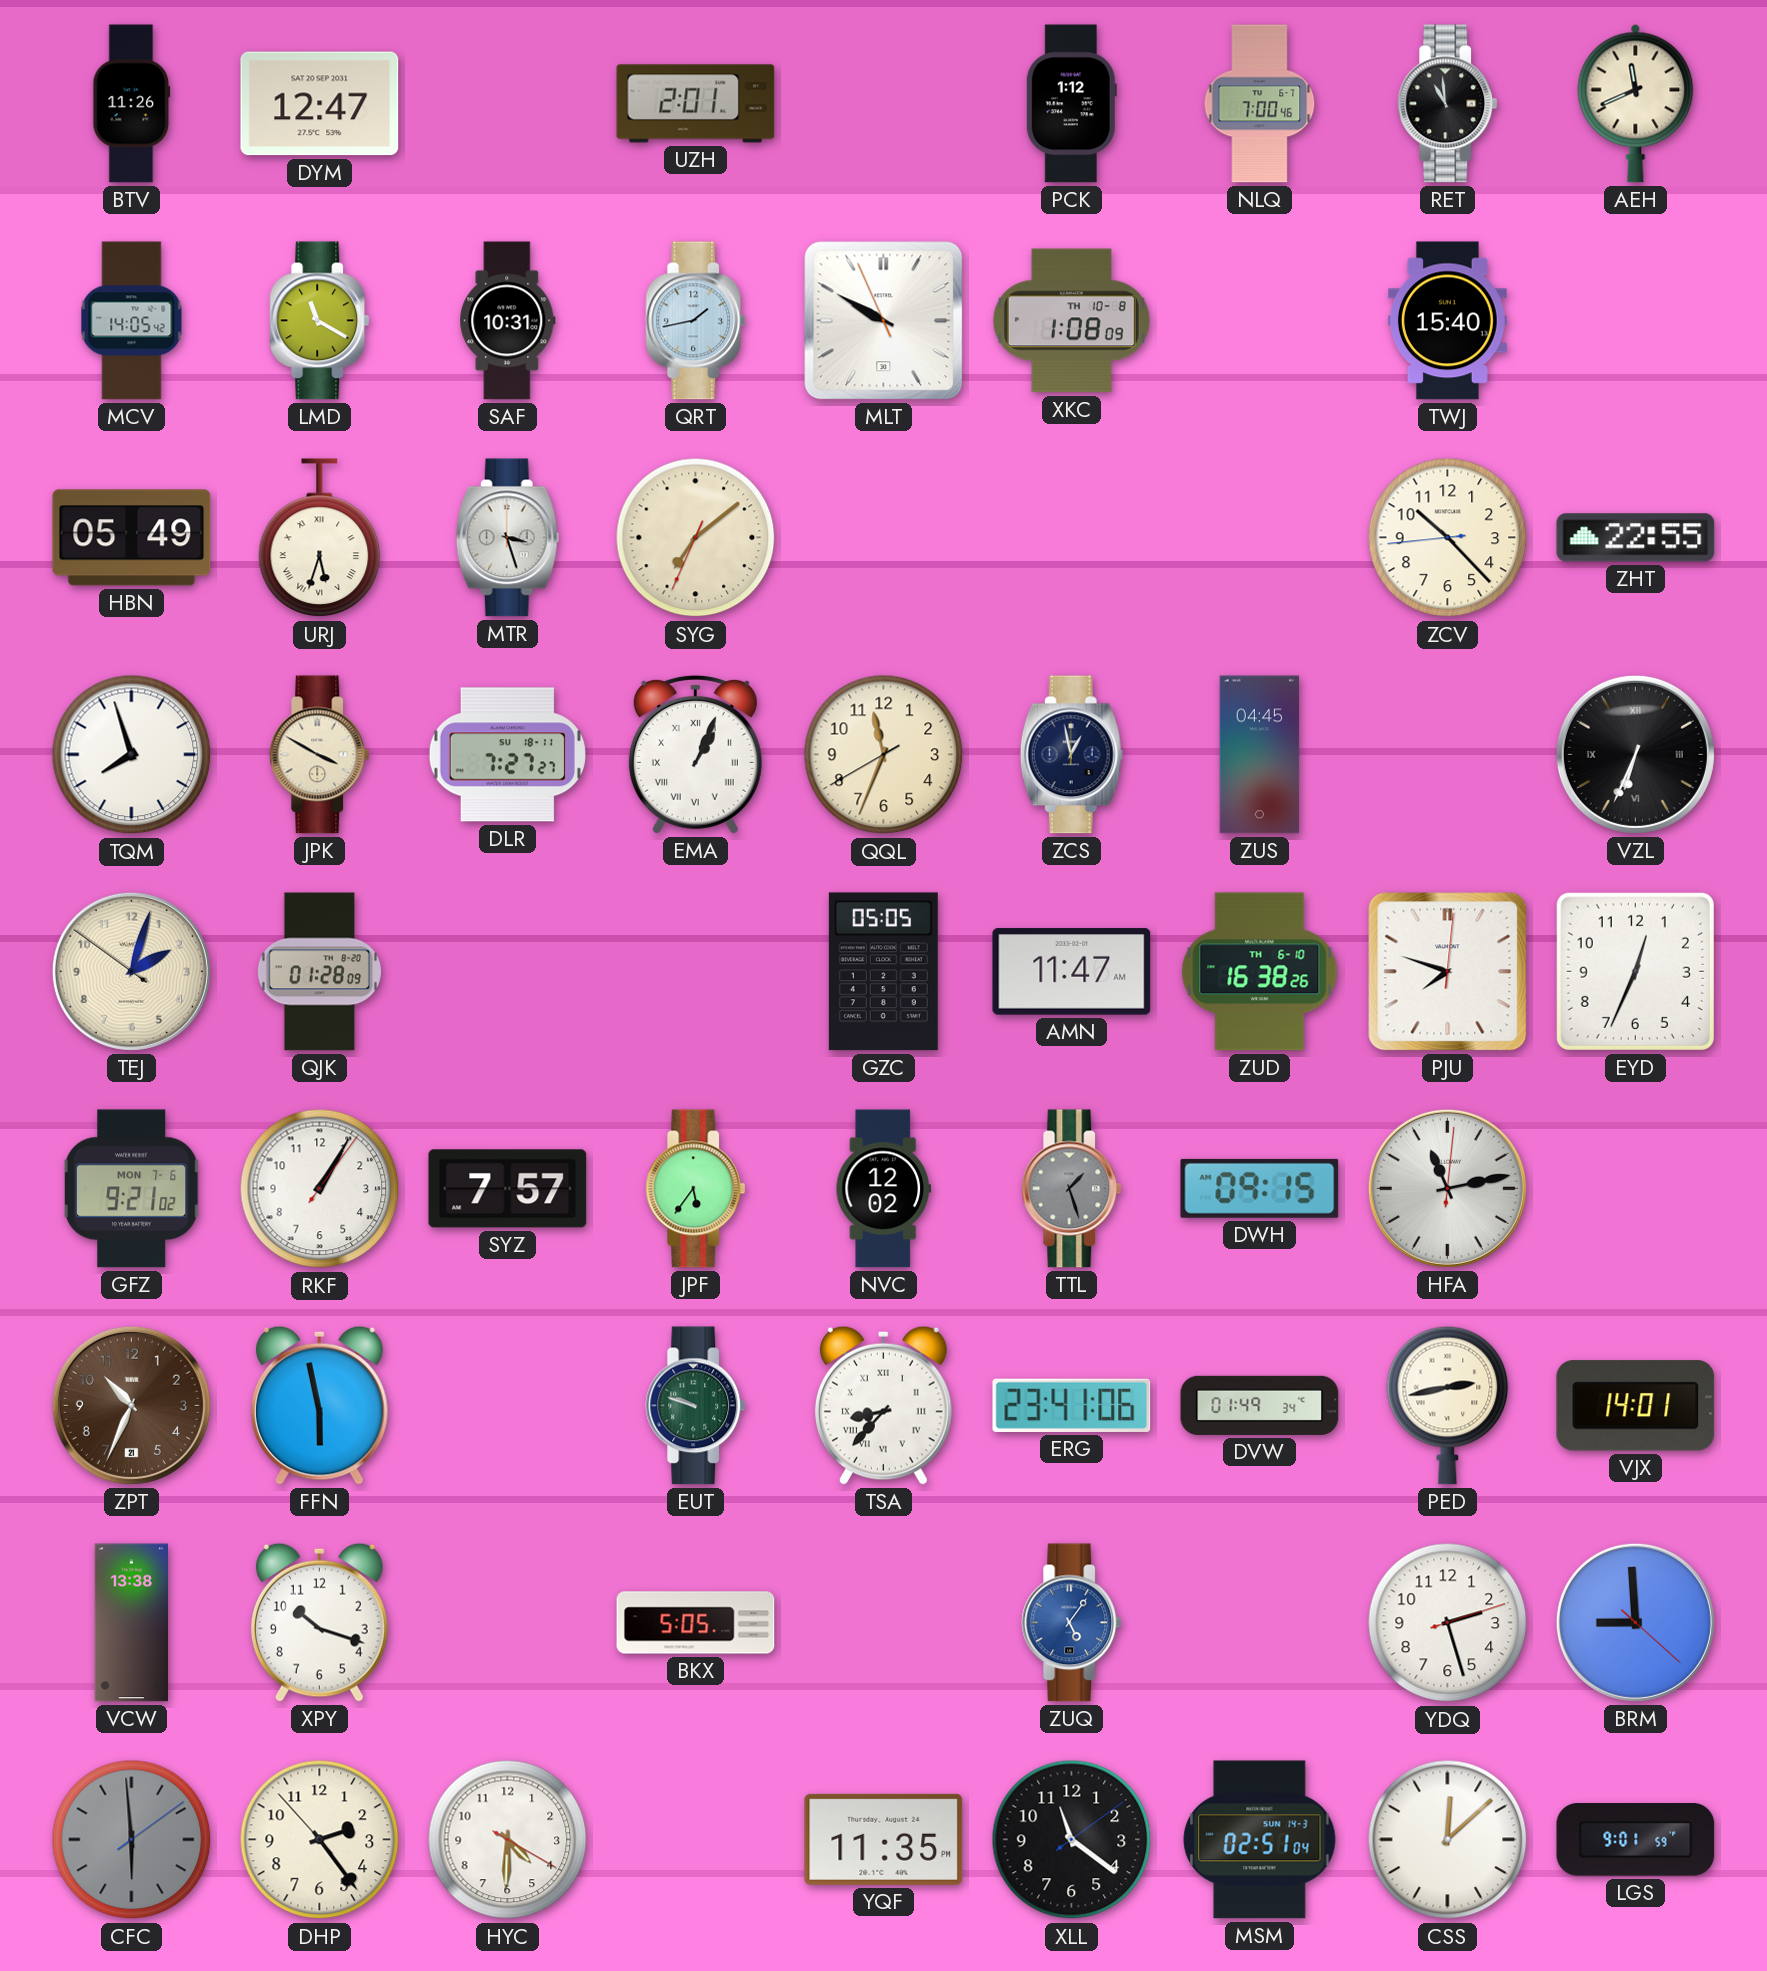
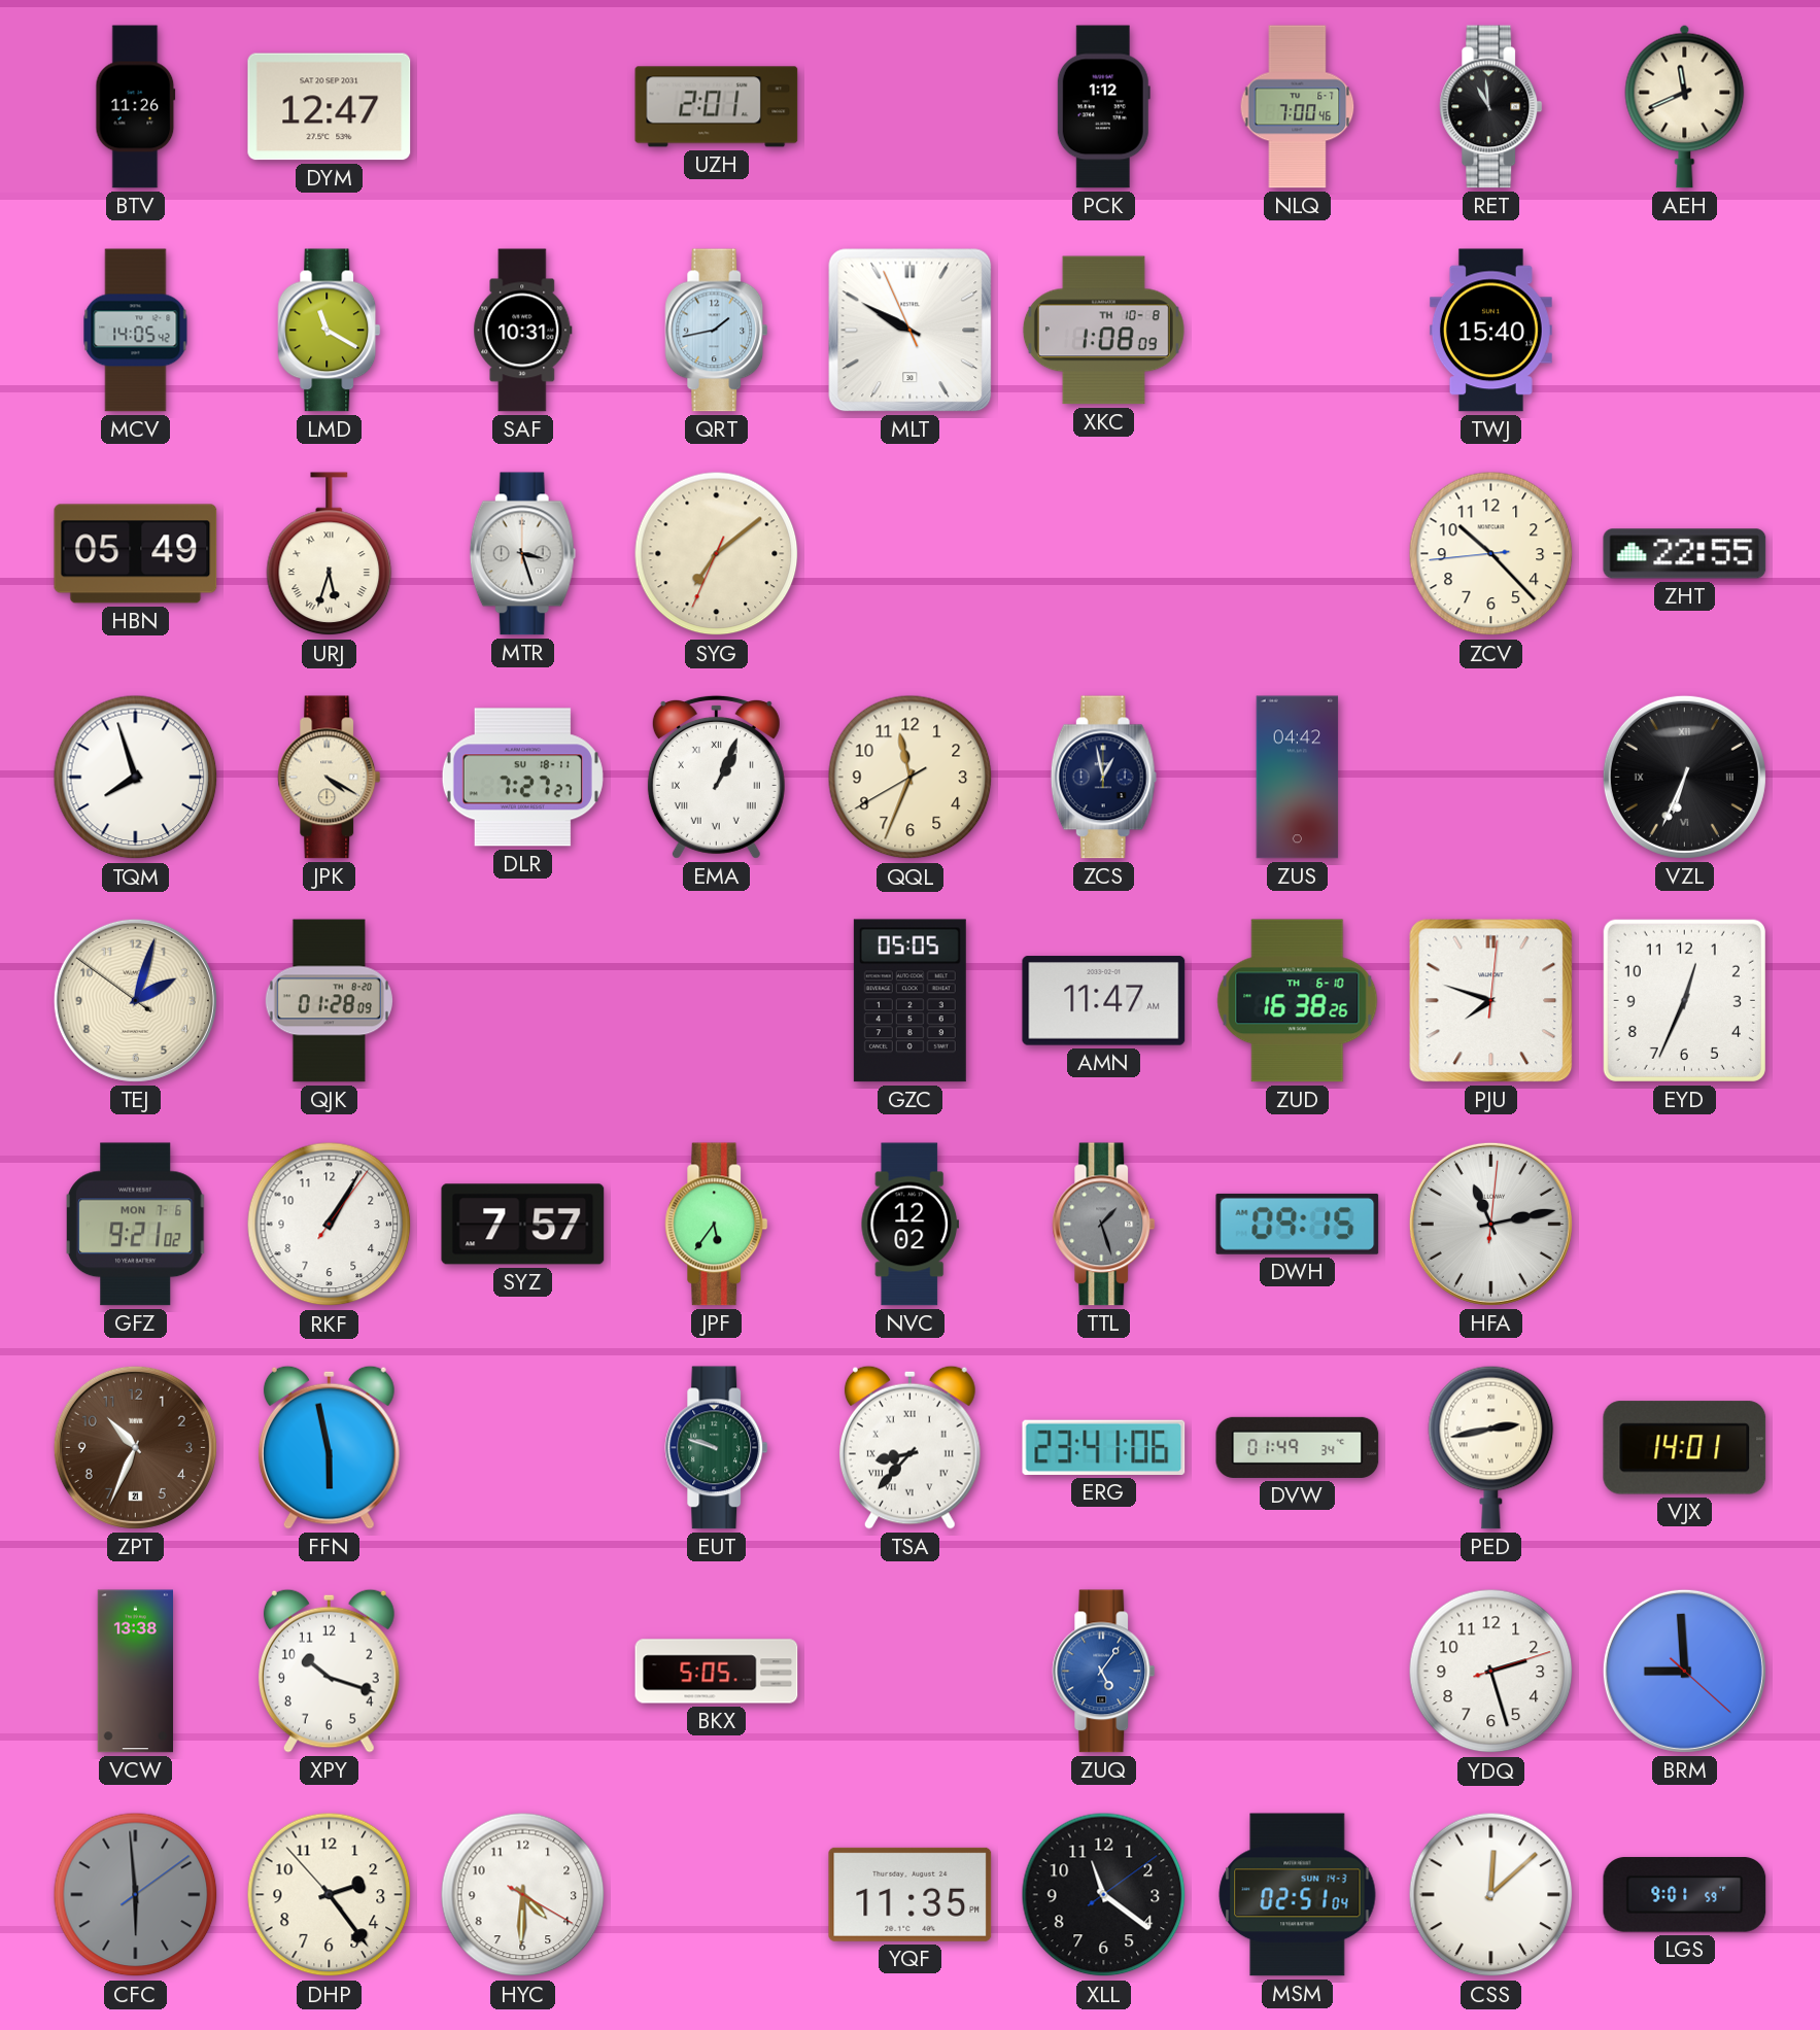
JPK: 3:50 -> 4:20
ZUS: 04:45 -> 04:42
